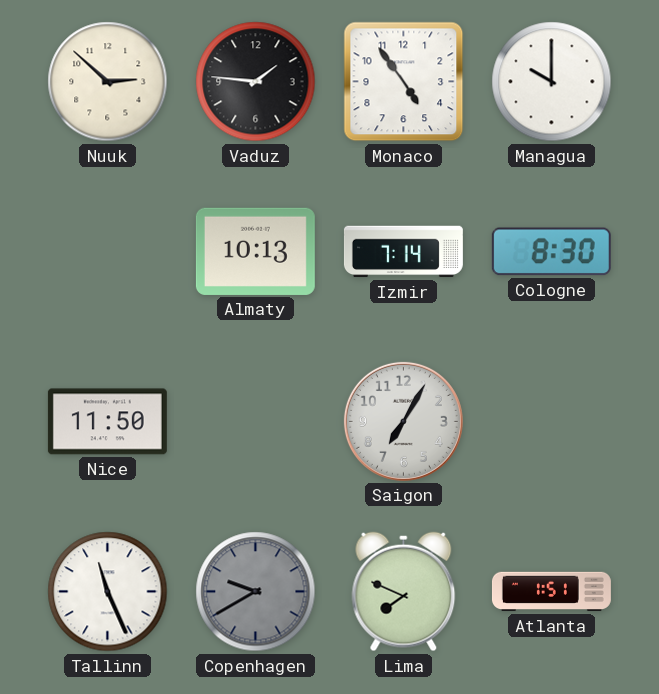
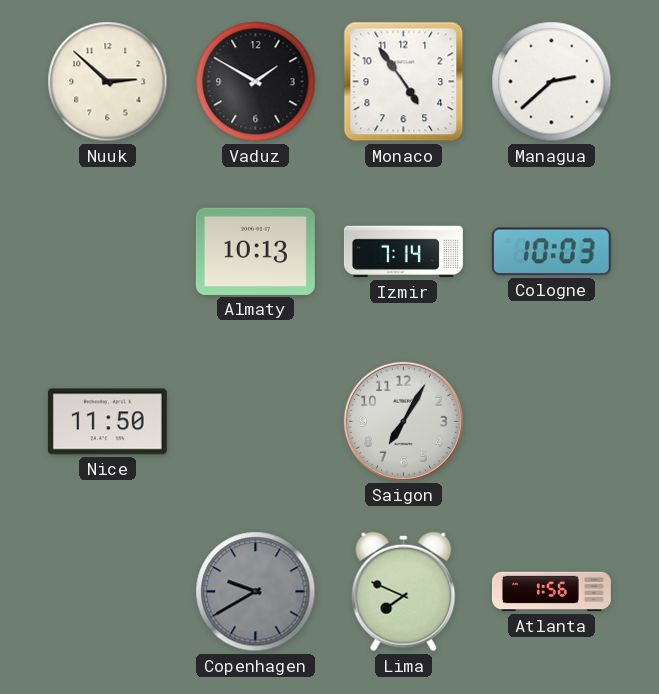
Vaduz: 1:46 -> 1:50
Managua: 10:00 -> 2:38
Cologne: 8:30 -> 10:03
Tallinn: 11:26 -> none
Atlanta: 1:51 -> 1:56
